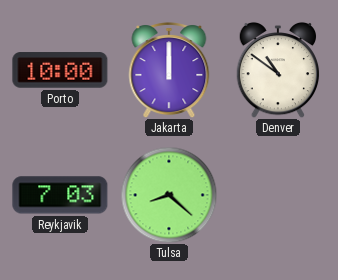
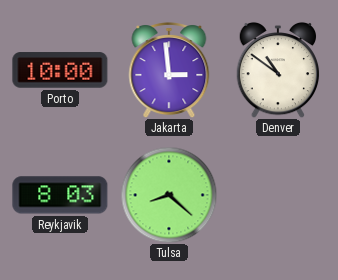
Jakarta: 12:00 -> 2:59
Reykjavik: 7:03 -> 8:03
